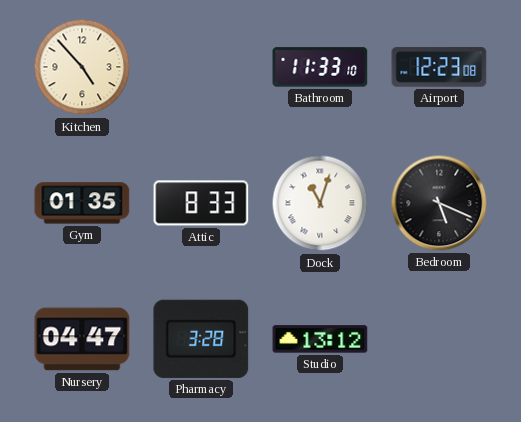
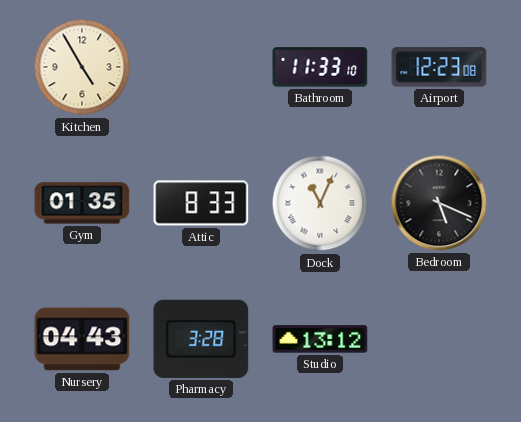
Kitchen: 4:53 -> 4:55
Dock: 11:03 -> 11:04
Nursery: 04:47 -> 04:43
